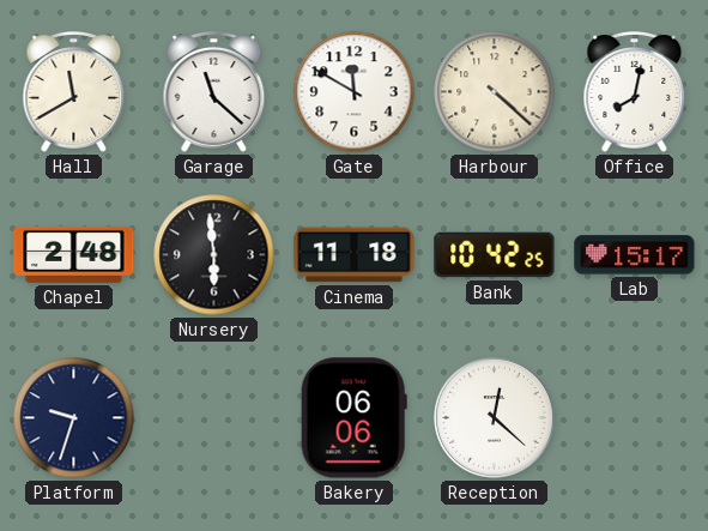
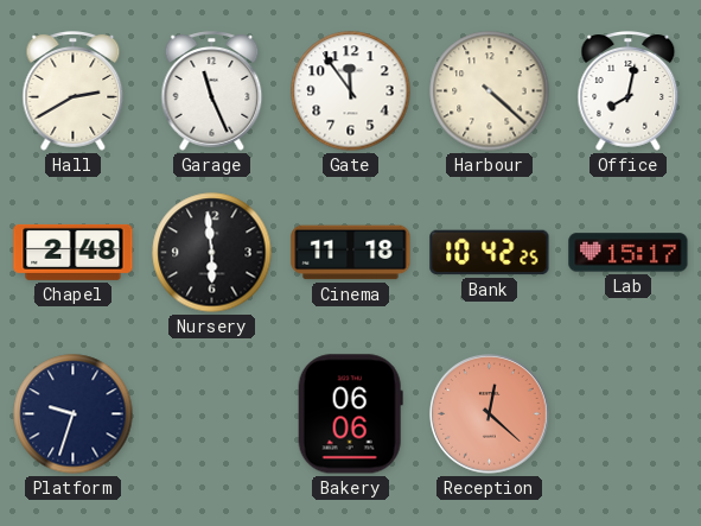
Hall: 11:40 -> 2:40
Garage: 11:22 -> 11:26
Gate: 11:50 -> 11:54
Reception dial: white -> salmon
